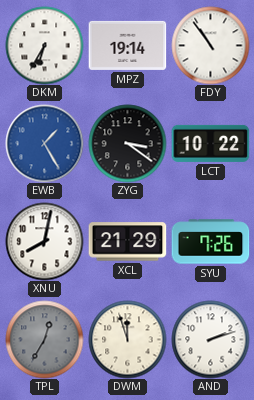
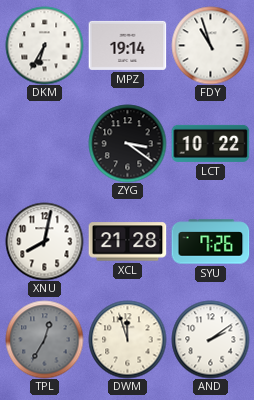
FDY: 10:54 -> 10:57
EWB: 1:25 -> none
XCL: 21:29 -> 21:28
AND: 2:12 -> 2:09
